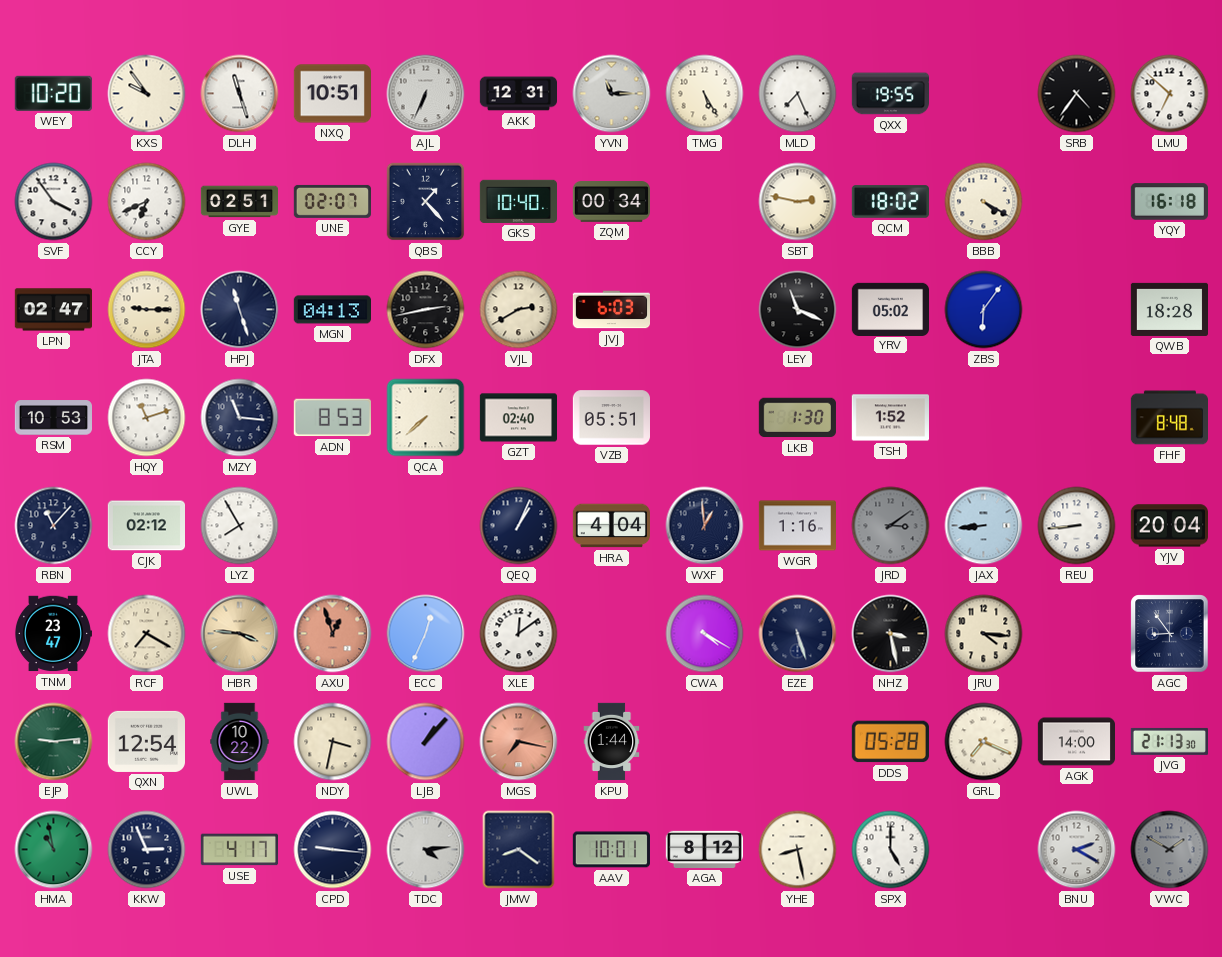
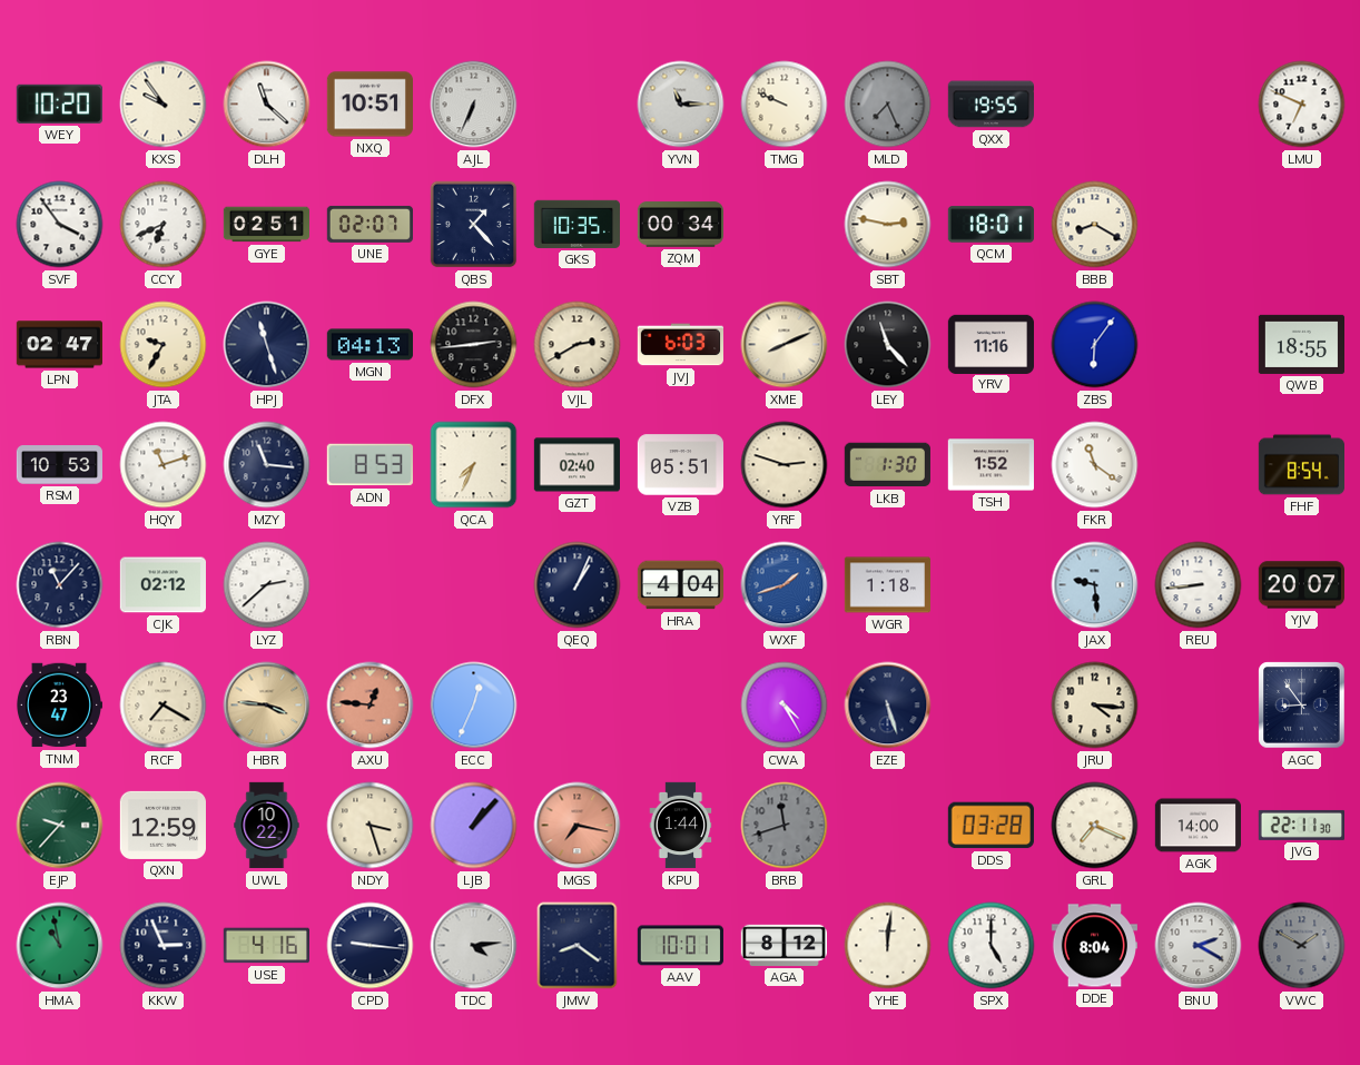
DLH: 11:27 -> 11:22
AKK: 12:31 -> none
TMG: 5:25 -> 9:49
MLD dial: white -> grey
SRB: 4:36 -> none
LMU: 6:52 -> 6:49
GKS: 10:40 -> 10:35
QCM: 18:02 -> 18:01
BBB: 4:20 -> 8:20
YQY: 16:18 -> none
JTA: 9:15 -> 9:35
DFX: 2:43 -> 2:44
XME: none -> 8:11
LEY: 11:19 -> 11:23
YRV: 05:02 -> 11:16
QWB: 18:28 -> 18:55
QCA: 7:38 -> 7:34
YRF: none -> 2:48
FKR: none -> 11:21
FHF: 8:48 -> 8:54
LYZ: 7:55 -> 2:38
WXF: 12:59 -> 1:42
WXF dial: navy -> blue
WGR: 1:16 -> 1:18
JRD: 3:09 -> none
JAX: 8:44 -> 9:29
YJV: 20:04 -> 20:07
AXU: 12:57 -> 12:46
XLE: 12:09 -> none
CWA: 4:20 -> 4:25
NHZ: 3:28 -> none
EJP: 9:14 -> 9:37
QXN: 12:54 -> 12:59
NDY: 3:32 -> 3:27
BRB: none -> 11:42
DDS: 05:28 -> 03:28
JVG: 21:13 -> 22:11
USE: 4:17 -> 4:16
YHE: 8:28 -> 12:01
DDE: none -> 8:04
